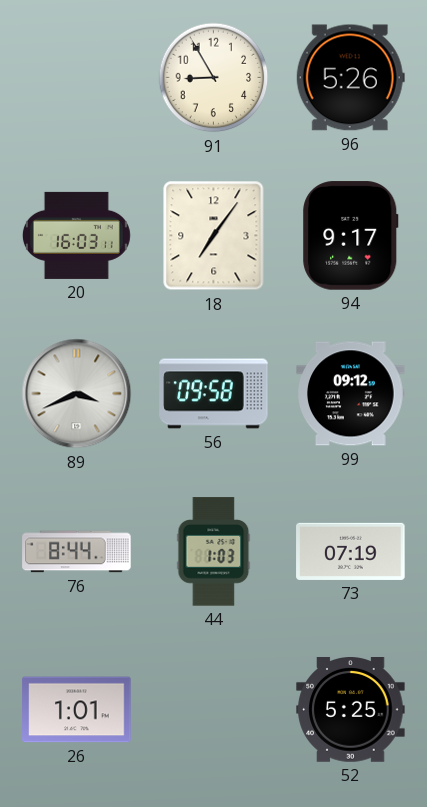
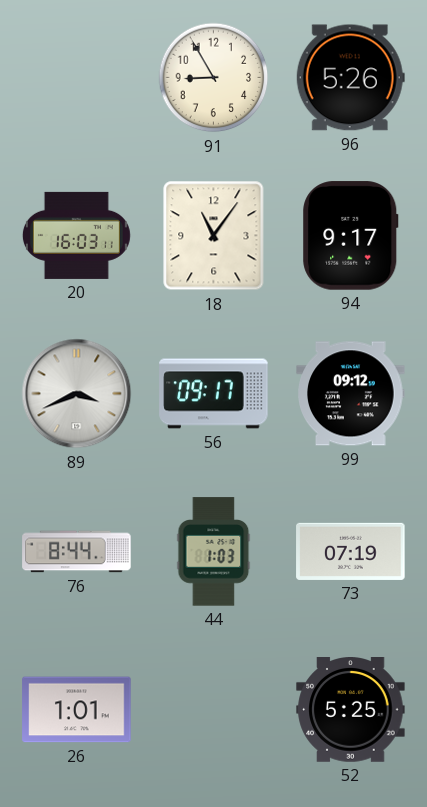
18: 7:06 -> 11:06
56: 09:58 -> 09:17
